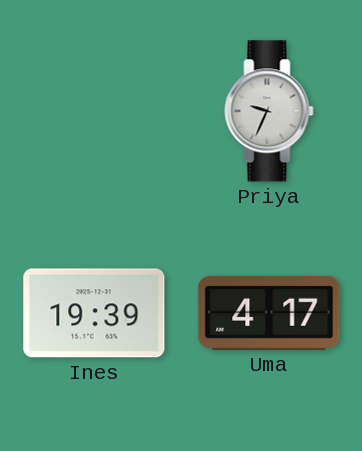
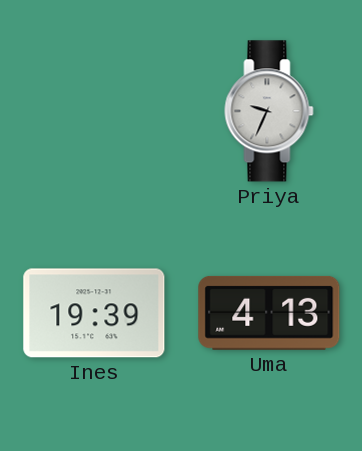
Uma: 4:17 -> 4:13
